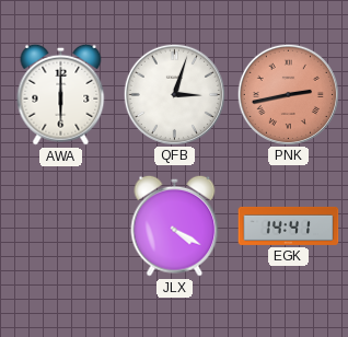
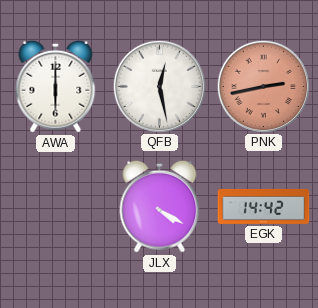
QFB: 3:03 -> 12:28
EGK: 14:41 -> 14:42
